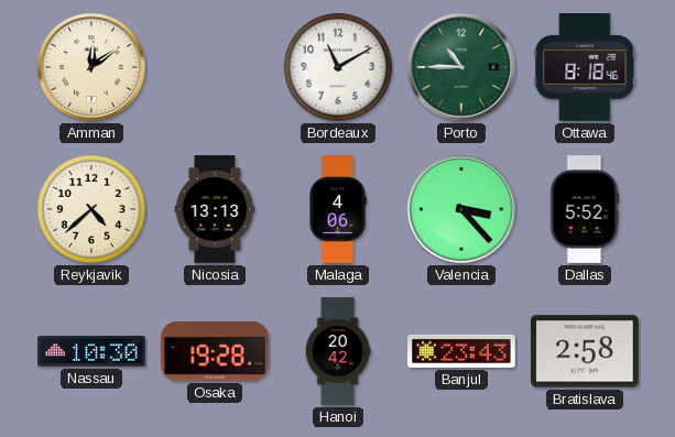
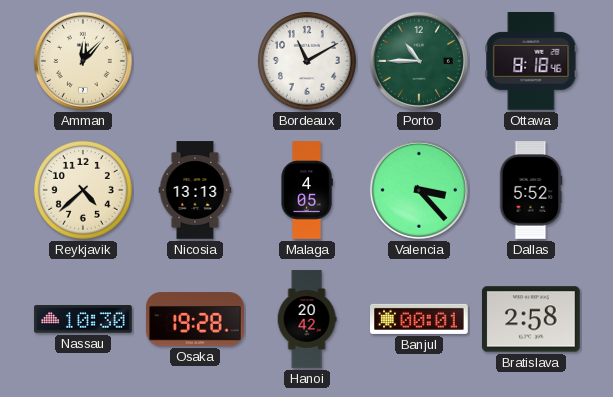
Amman: 12:09 -> 12:07
Malaga: 4:06 -> 4:05
Banjul: 23:43 -> 00:01
